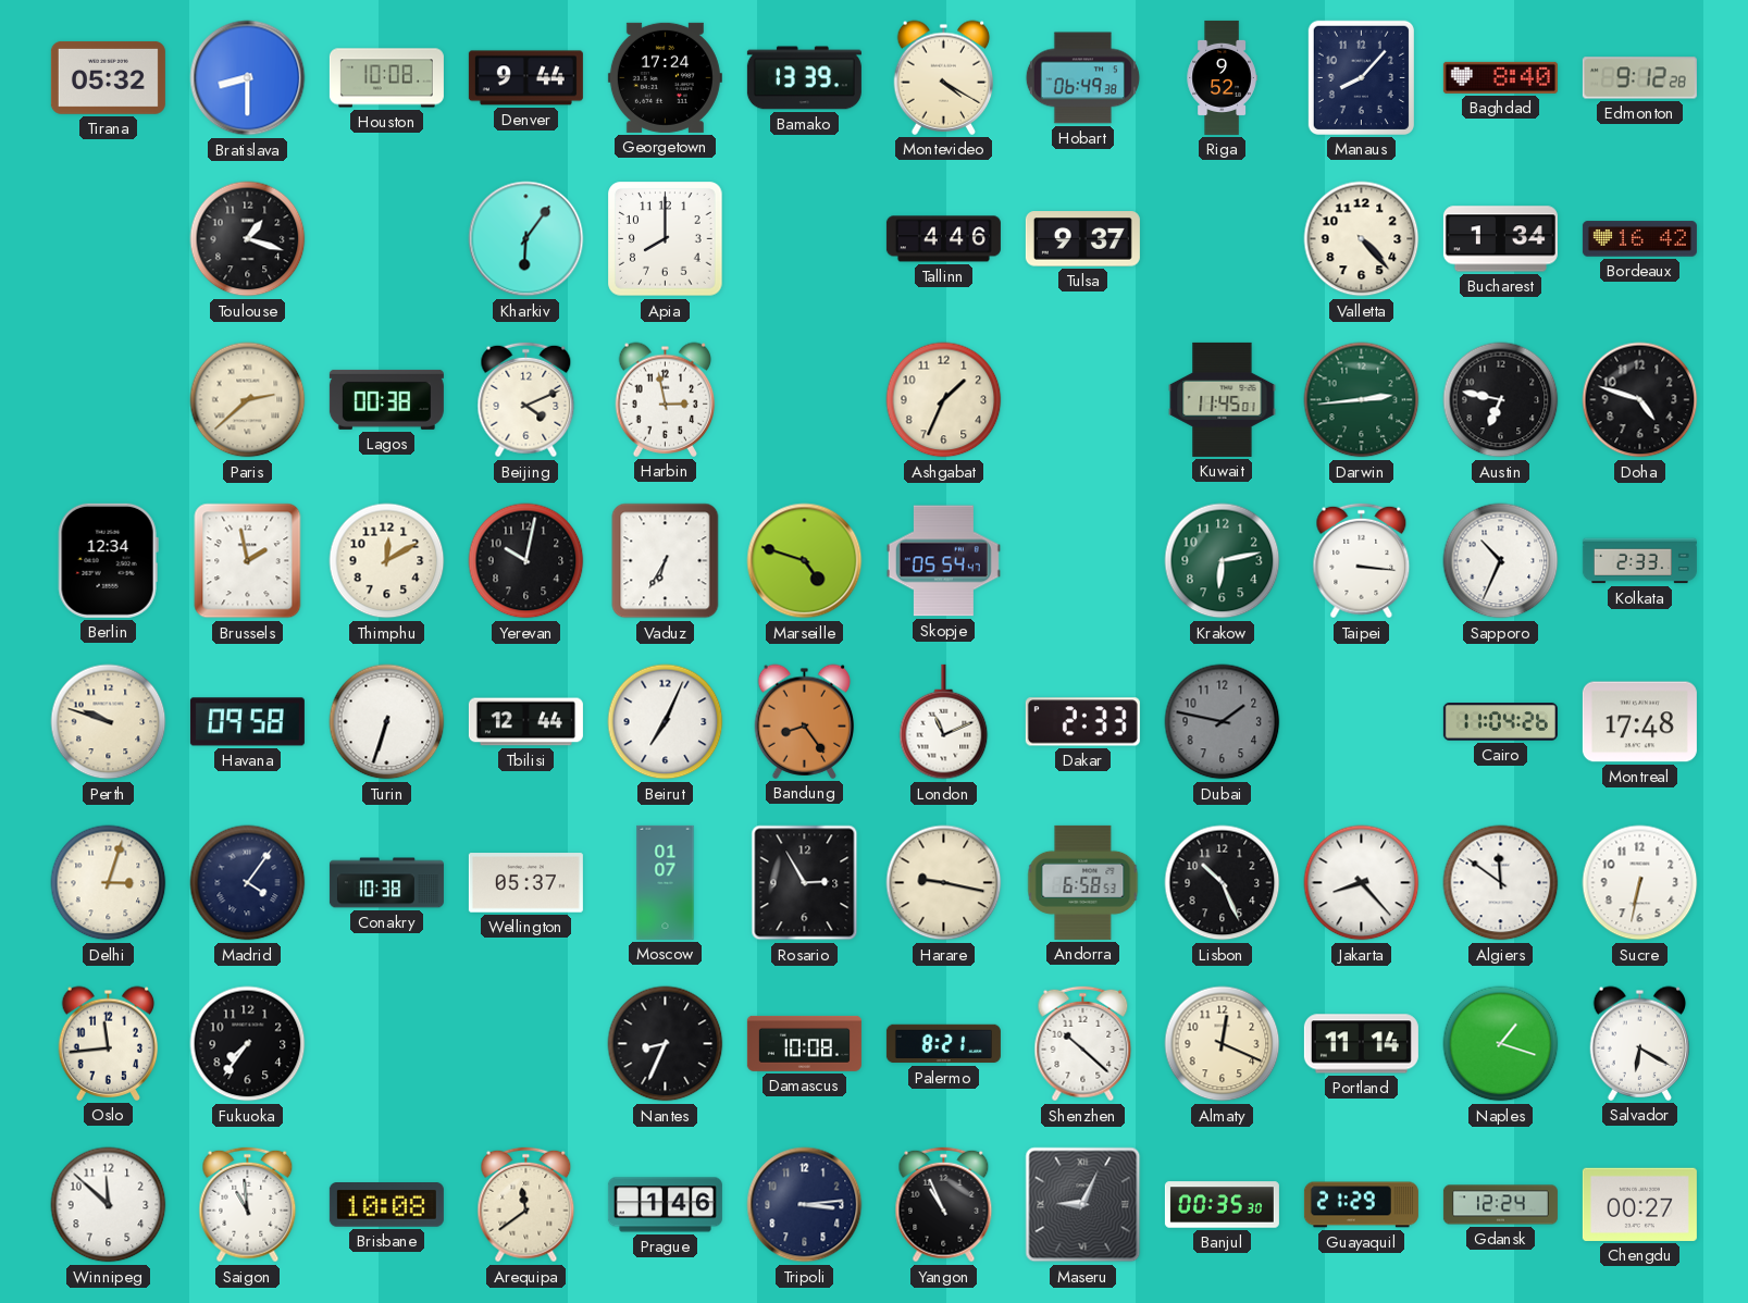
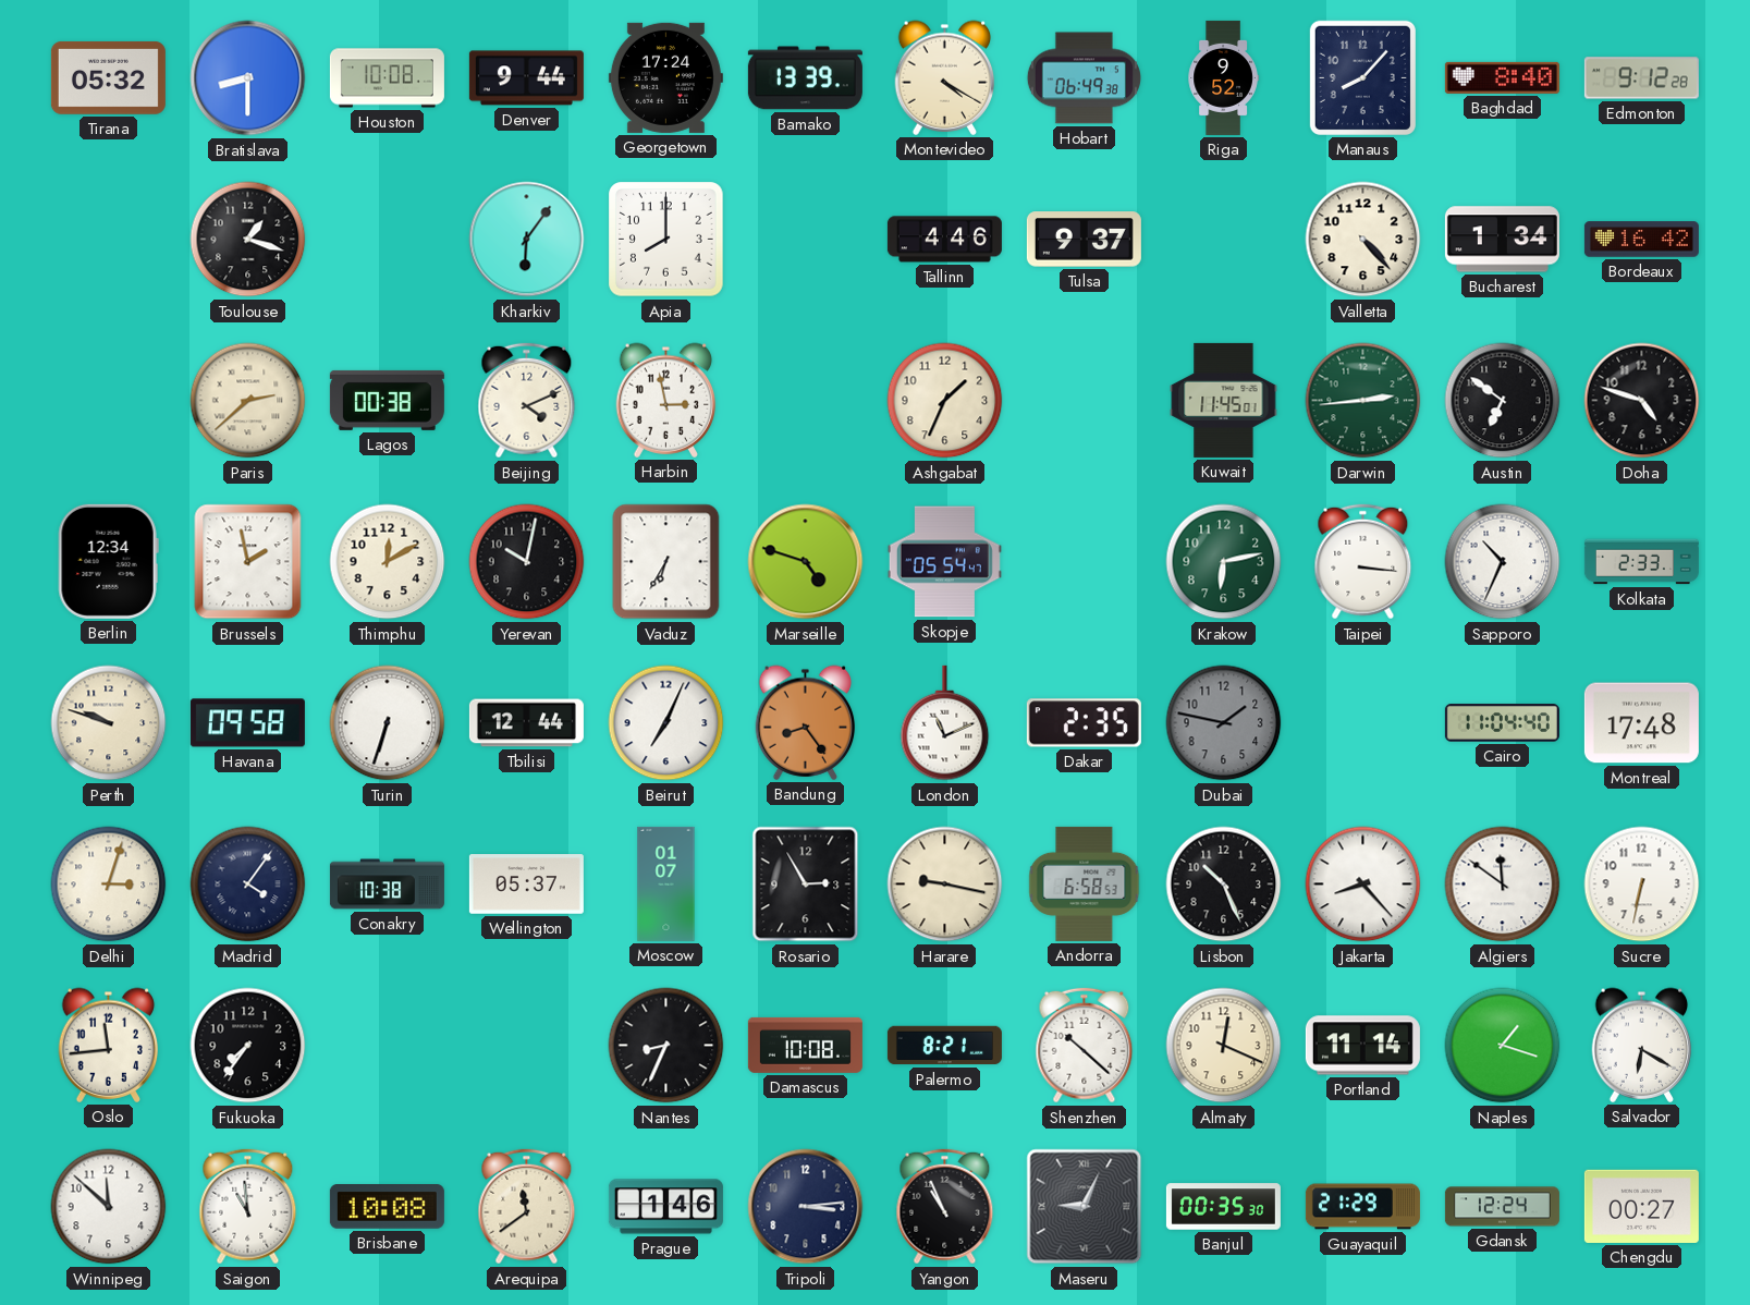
Austin: 6:47 -> 6:51
Dakar: 2:33 -> 2:35
Cairo: 11:04:26 -> 11:04:40
